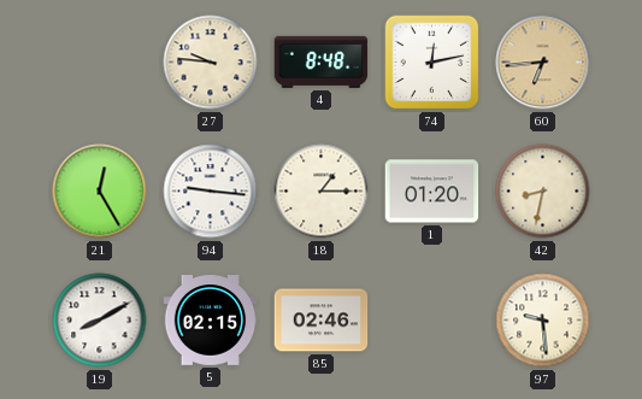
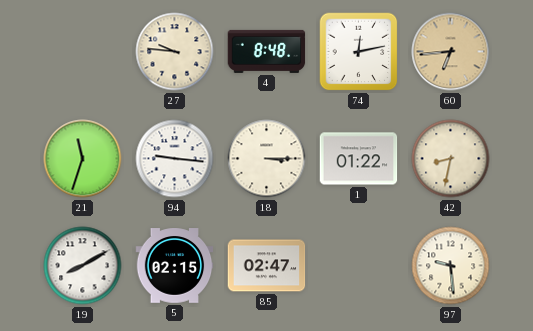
21: 12:25 -> 11:33
18: 1:15 -> 3:15
1: 01:20 -> 01:22
85: 02:46 -> 02:47
